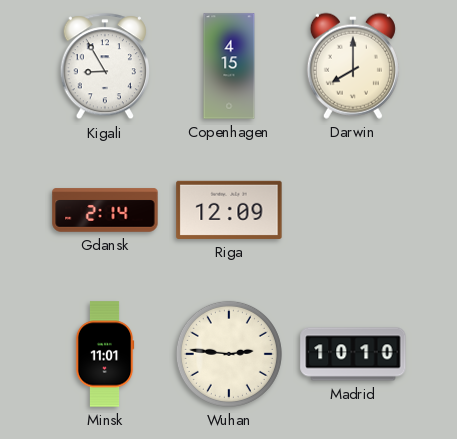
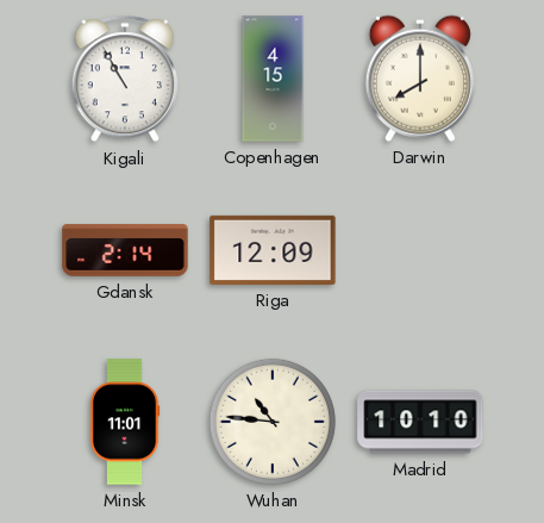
Kigali: 8:55 -> 10:55
Wuhan: 2:46 -> 10:46
